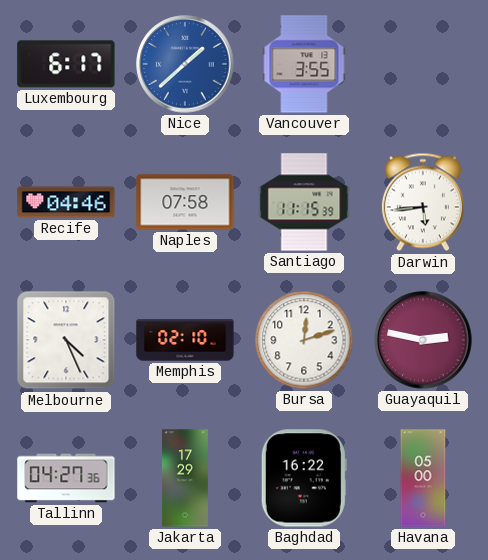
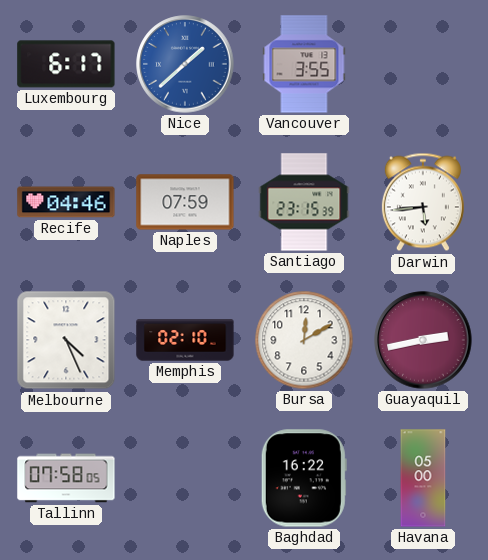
Naples: 07:58 -> 07:59
Santiago: 11:15 -> 23:15
Bursa: 12:12 -> 12:10
Guayaquil: 2:47 -> 2:43
Tallinn: 04:27 -> 07:58
Jakarta: 17:29 -> none
